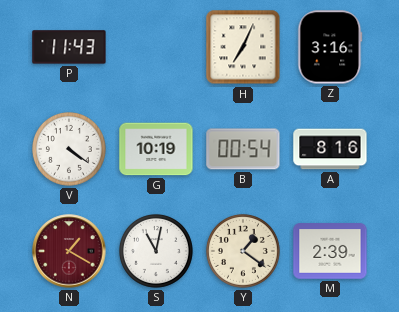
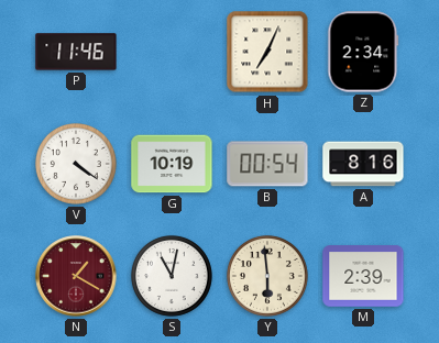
P: 11:43 -> 11:46
Z: 3:16 -> 2:34
Y: 1:21 -> 5:59
